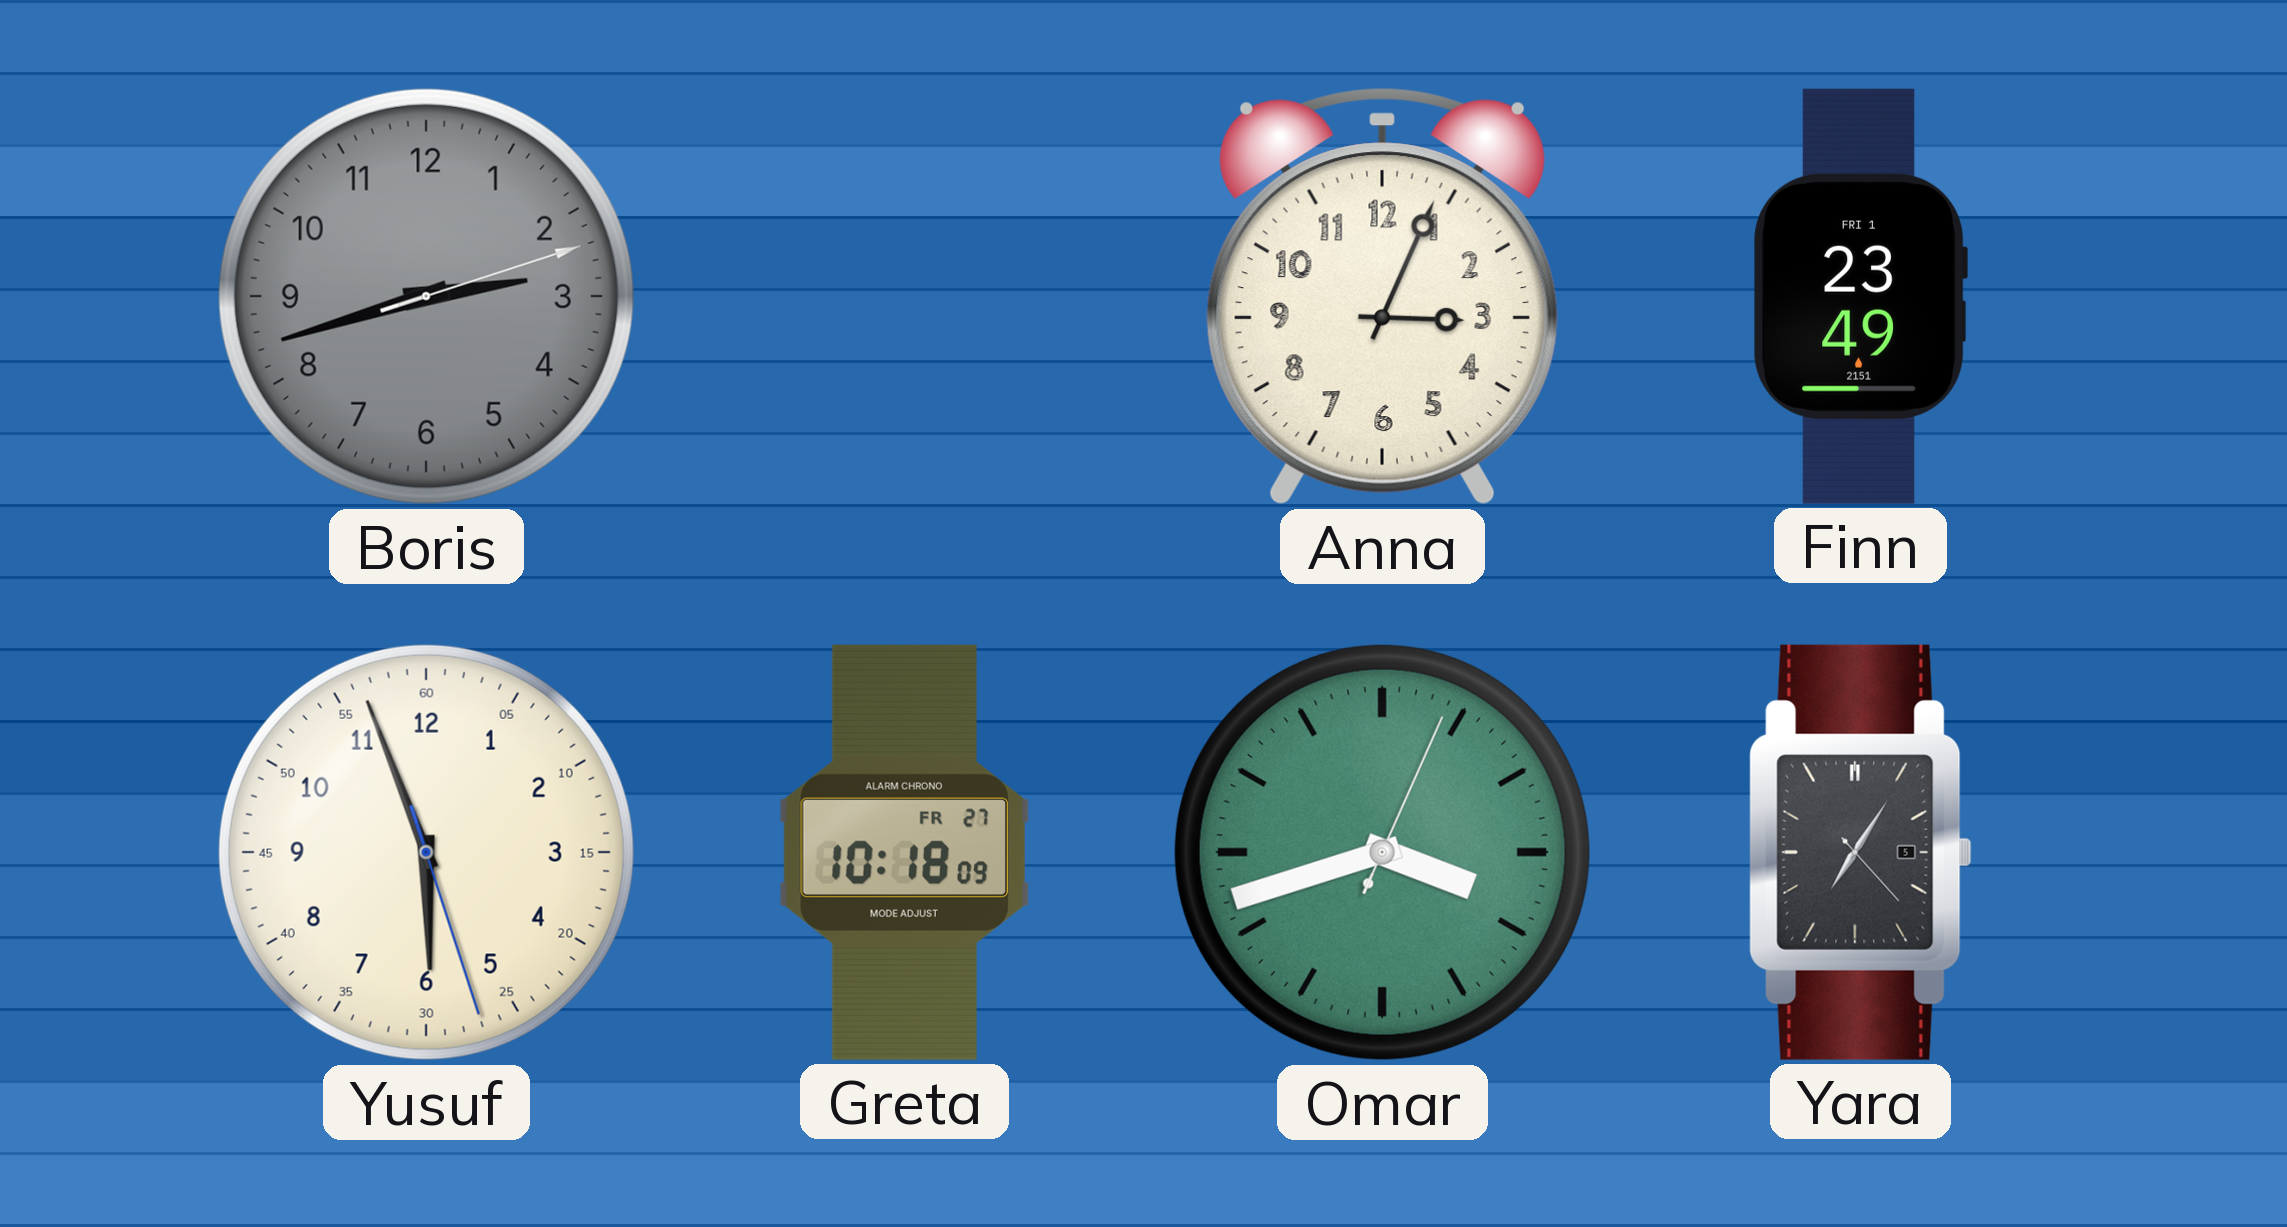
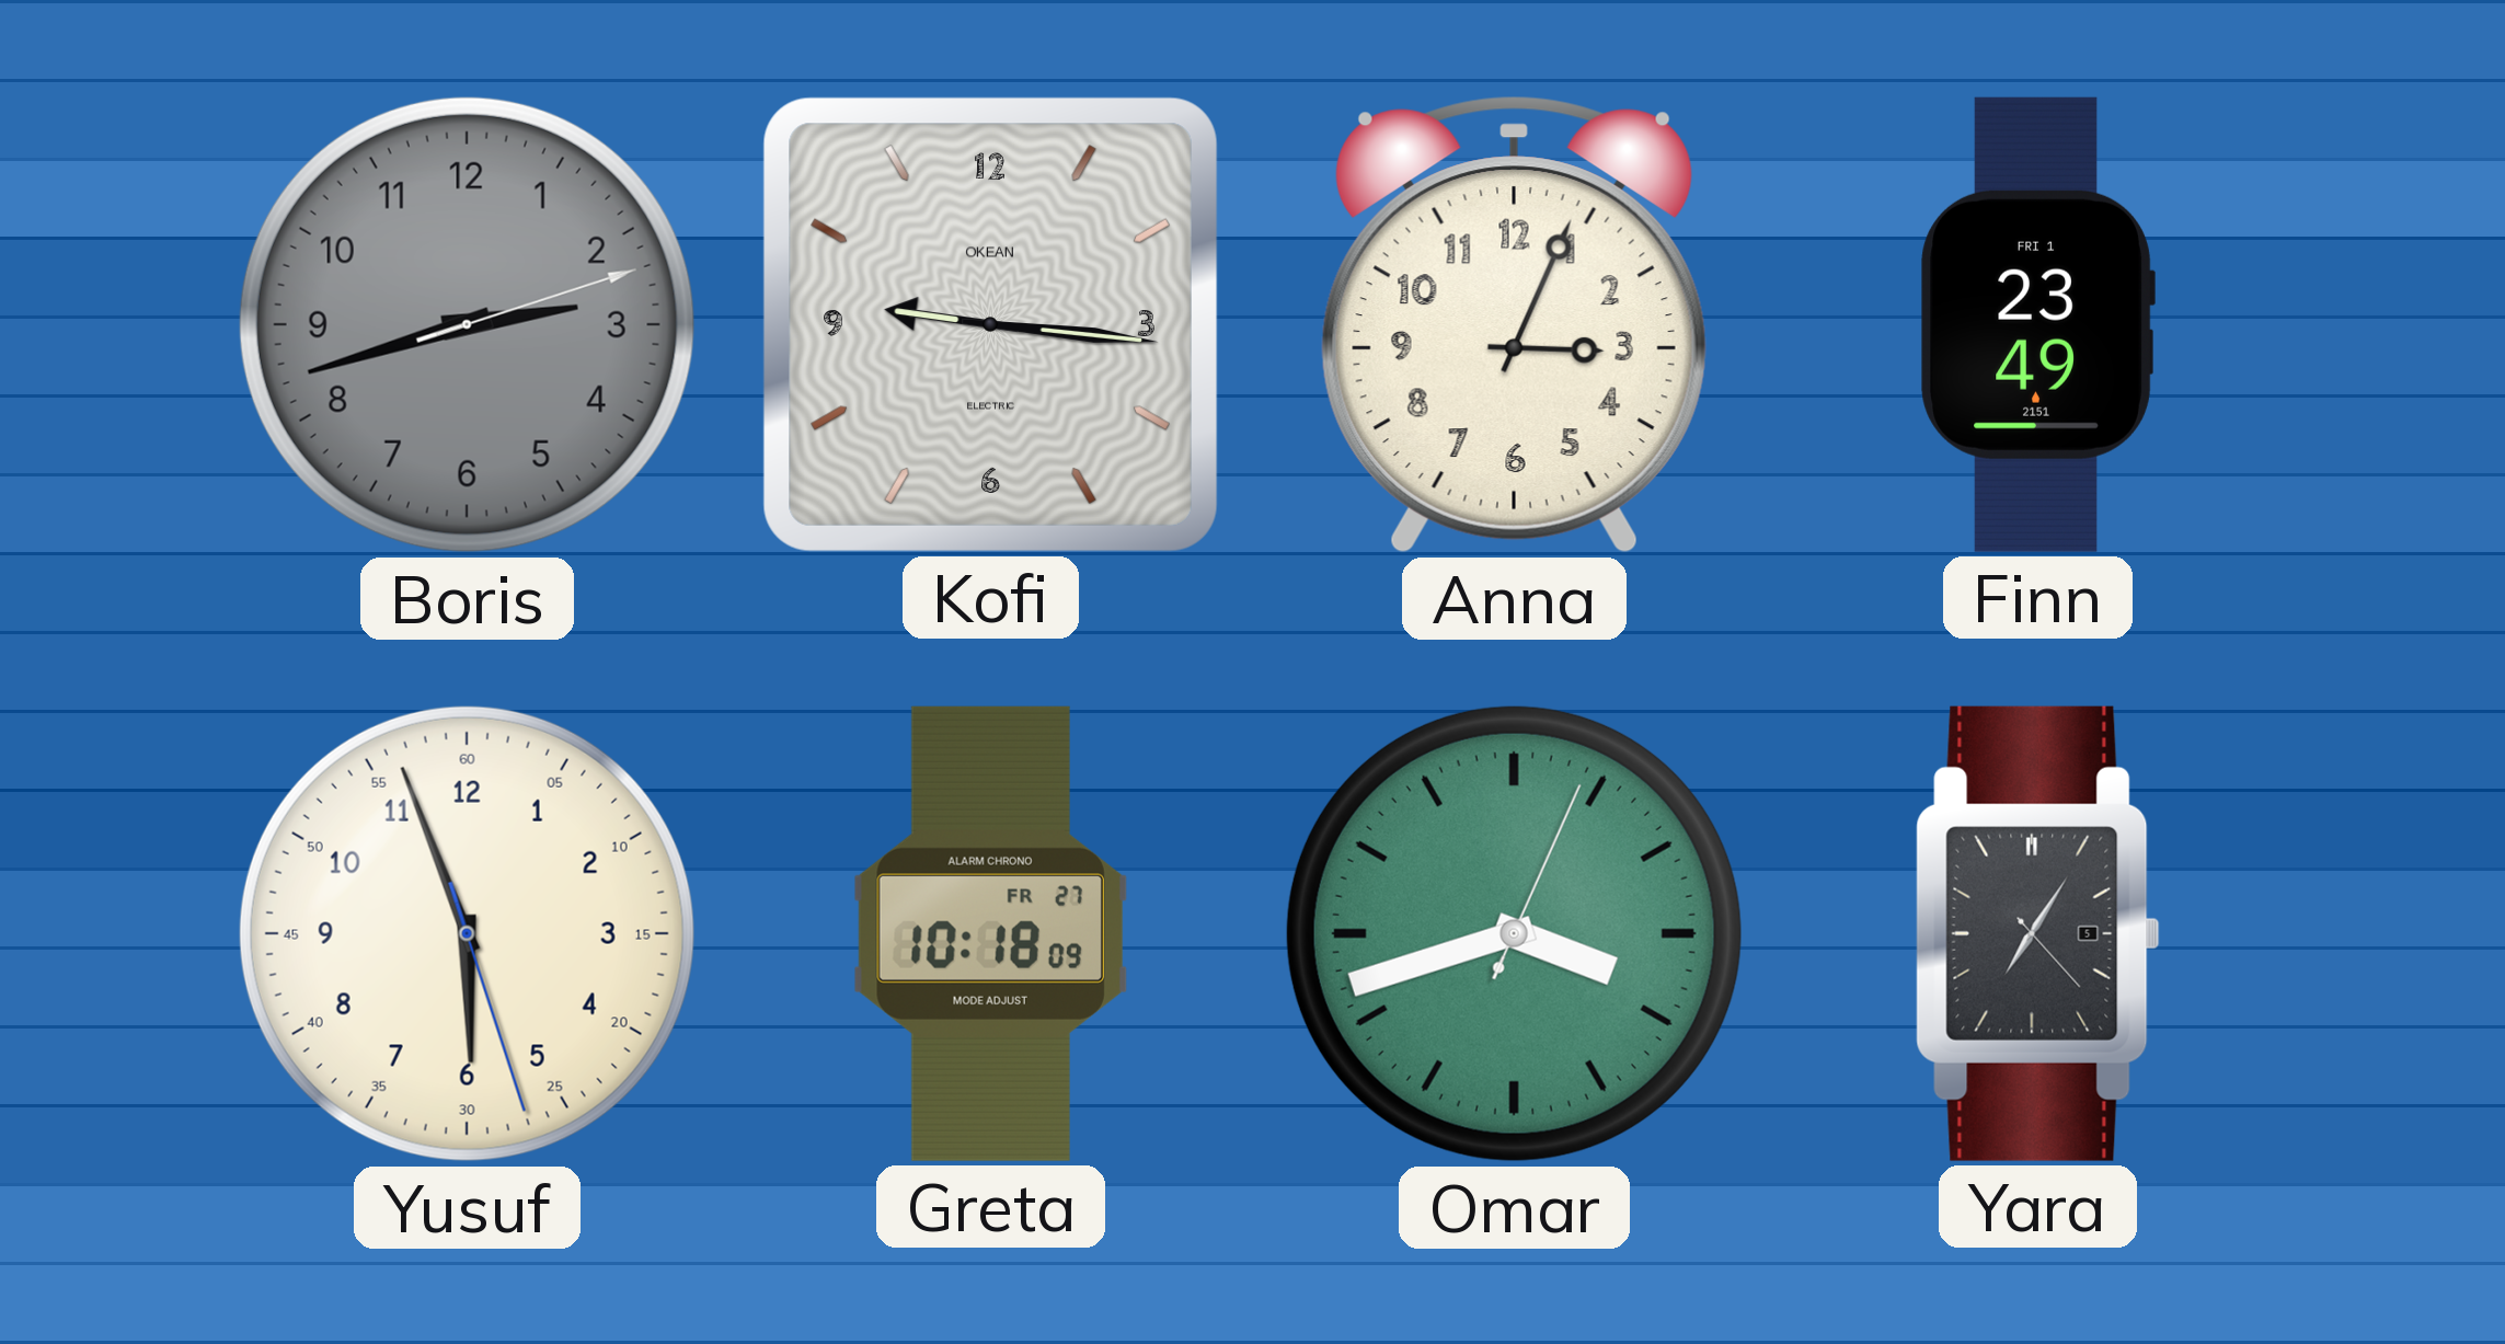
Kofi: none -> 9:16
